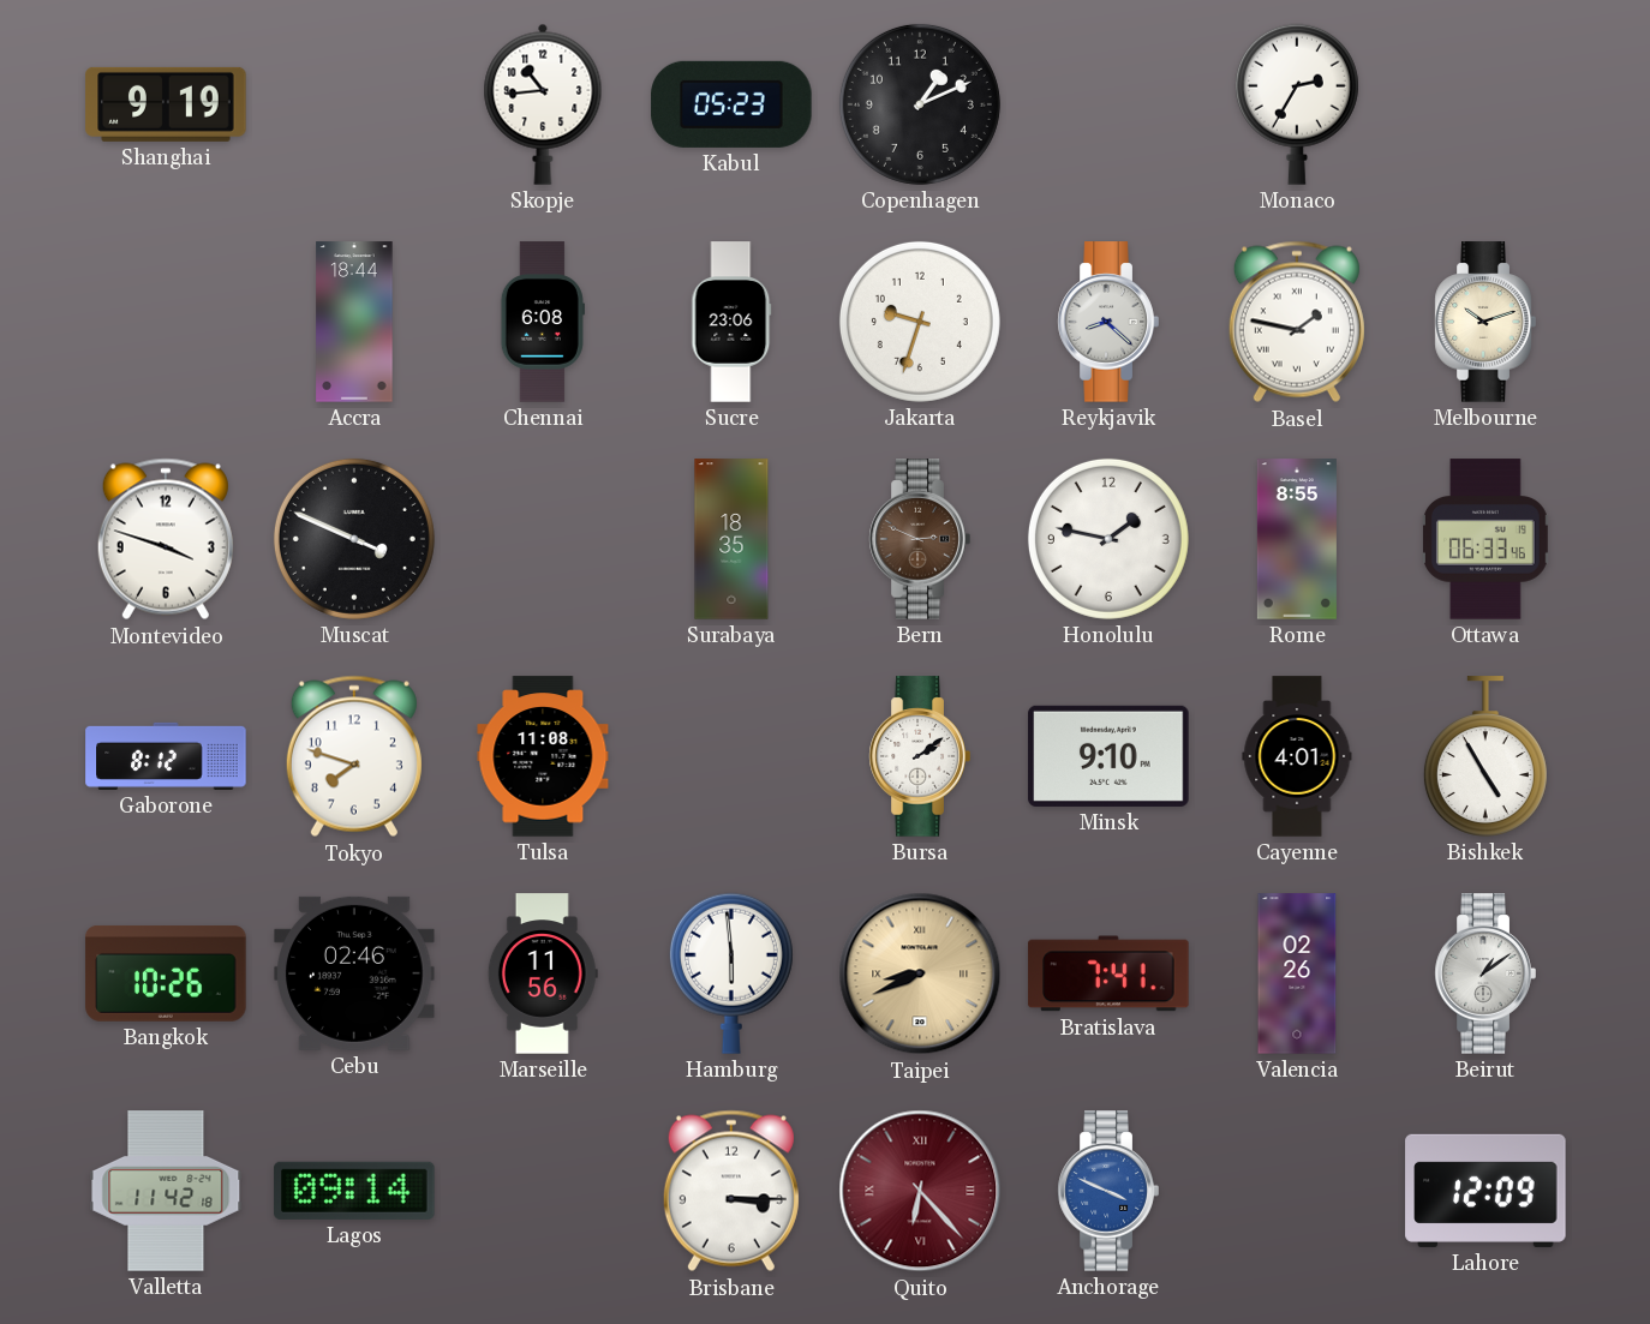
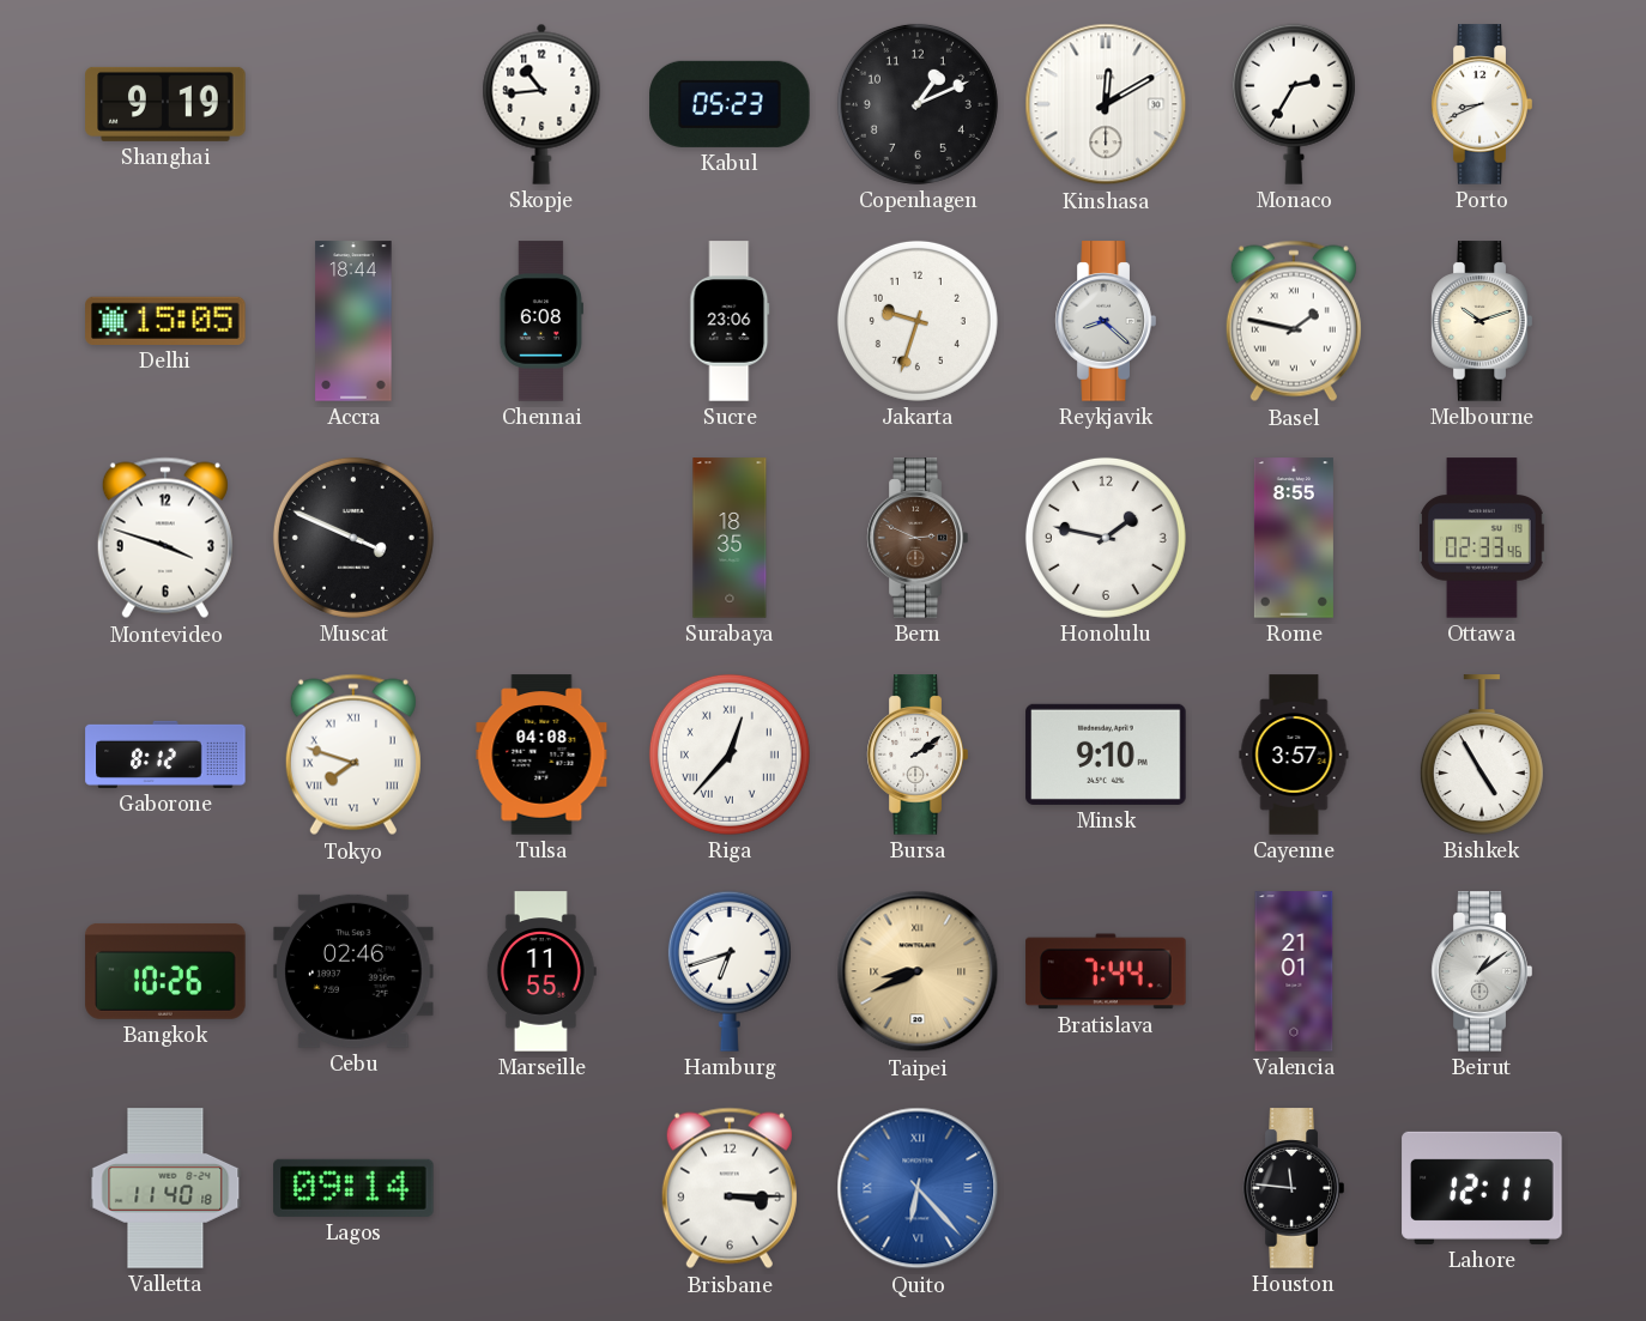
Kinshasa: none -> 12:10
Porto: none -> 8:41
Delhi: none -> 15:05
Ottawa: 06:33 -> 02:33
Tokyo numerals: Arabic -> Roman
Tulsa: 11:08 -> 04:08
Riga: none -> 12:37
Cayenne: 4:01 -> 3:57
Marseille: 11:56 -> 11:55
Hamburg: 5:59 -> 6:42
Bratislava: 7:41 -> 7:44
Valencia: 02:26 -> 21:01
Valletta: 11:42 -> 11:40
Quito dial: burgundy -> blue
Anchorage: 3:49 -> none
Houston: none -> 11:46
Lahore: 12:09 -> 12:11
